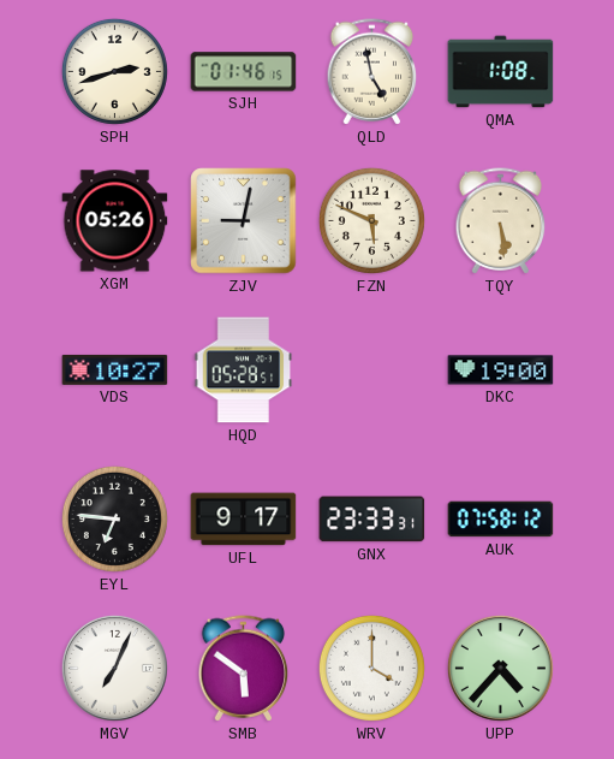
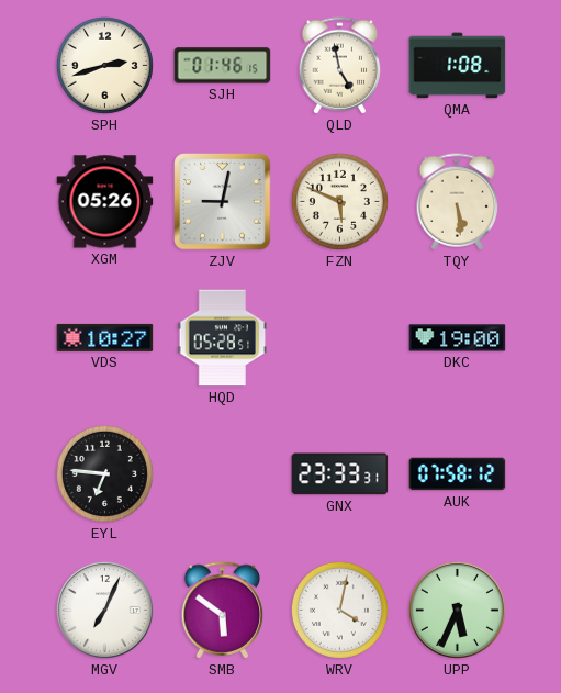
UFL: 9:17 -> none
WRV: 4:00 -> 4:02
UPP: 4:37 -> 5:34
